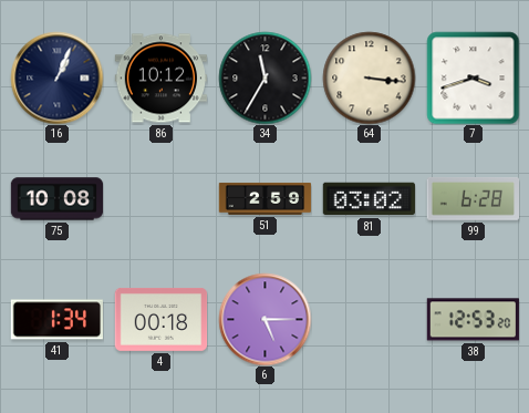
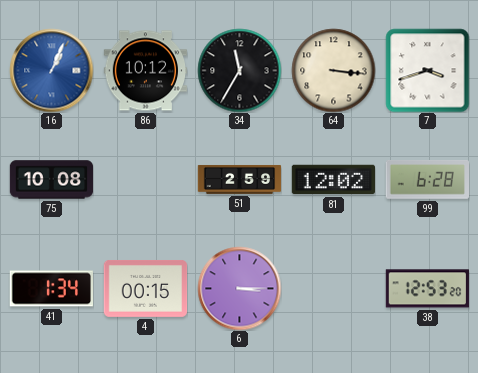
16 dial: navy -> blue
81: 03:02 -> 12:02
4: 00:18 -> 00:15
6: 5:15 -> 3:15
